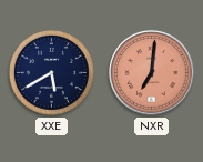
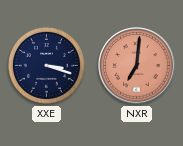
XXE: 5:40 -> 3:18
